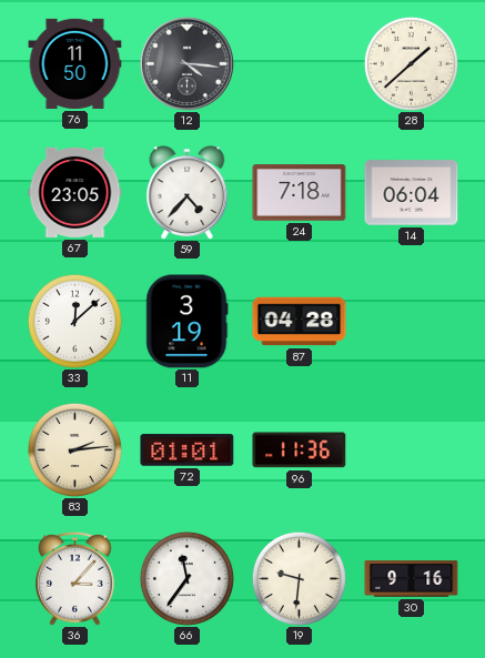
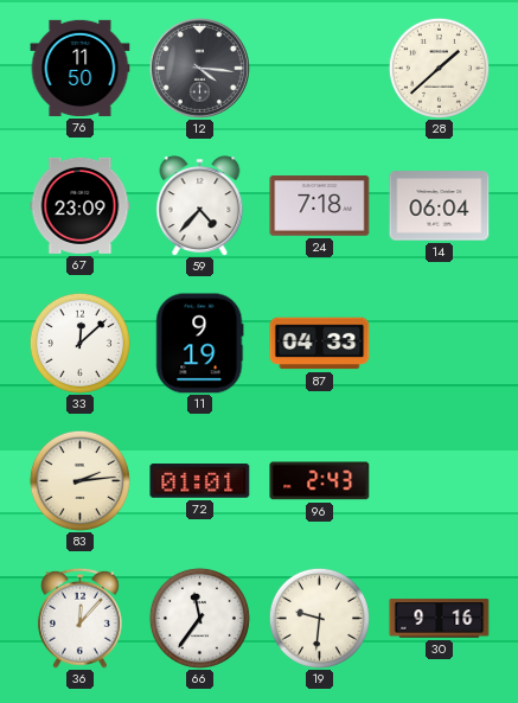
67: 23:05 -> 23:09
11: 3:19 -> 9:19
87: 04:28 -> 04:33
96: 11:36 -> 2:43
36: 3:07 -> 12:07
